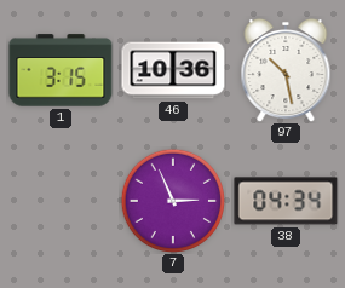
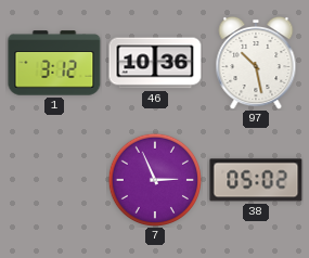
1: 3:15 -> 3:12
38: 04:34 -> 05:02
